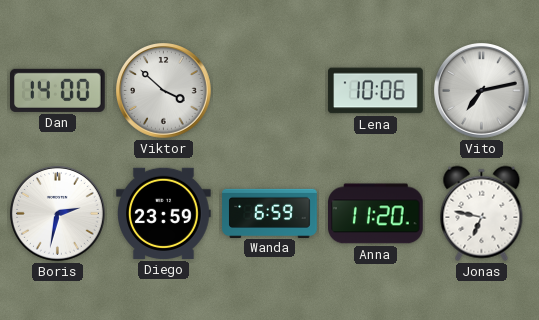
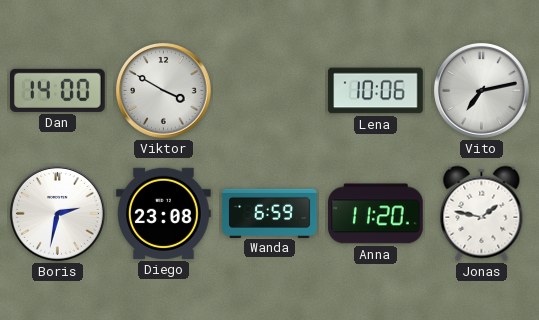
Viktor: 3:52 -> 3:50
Diego: 23:59 -> 23:08
Jonas: 6:47 -> 1:47
